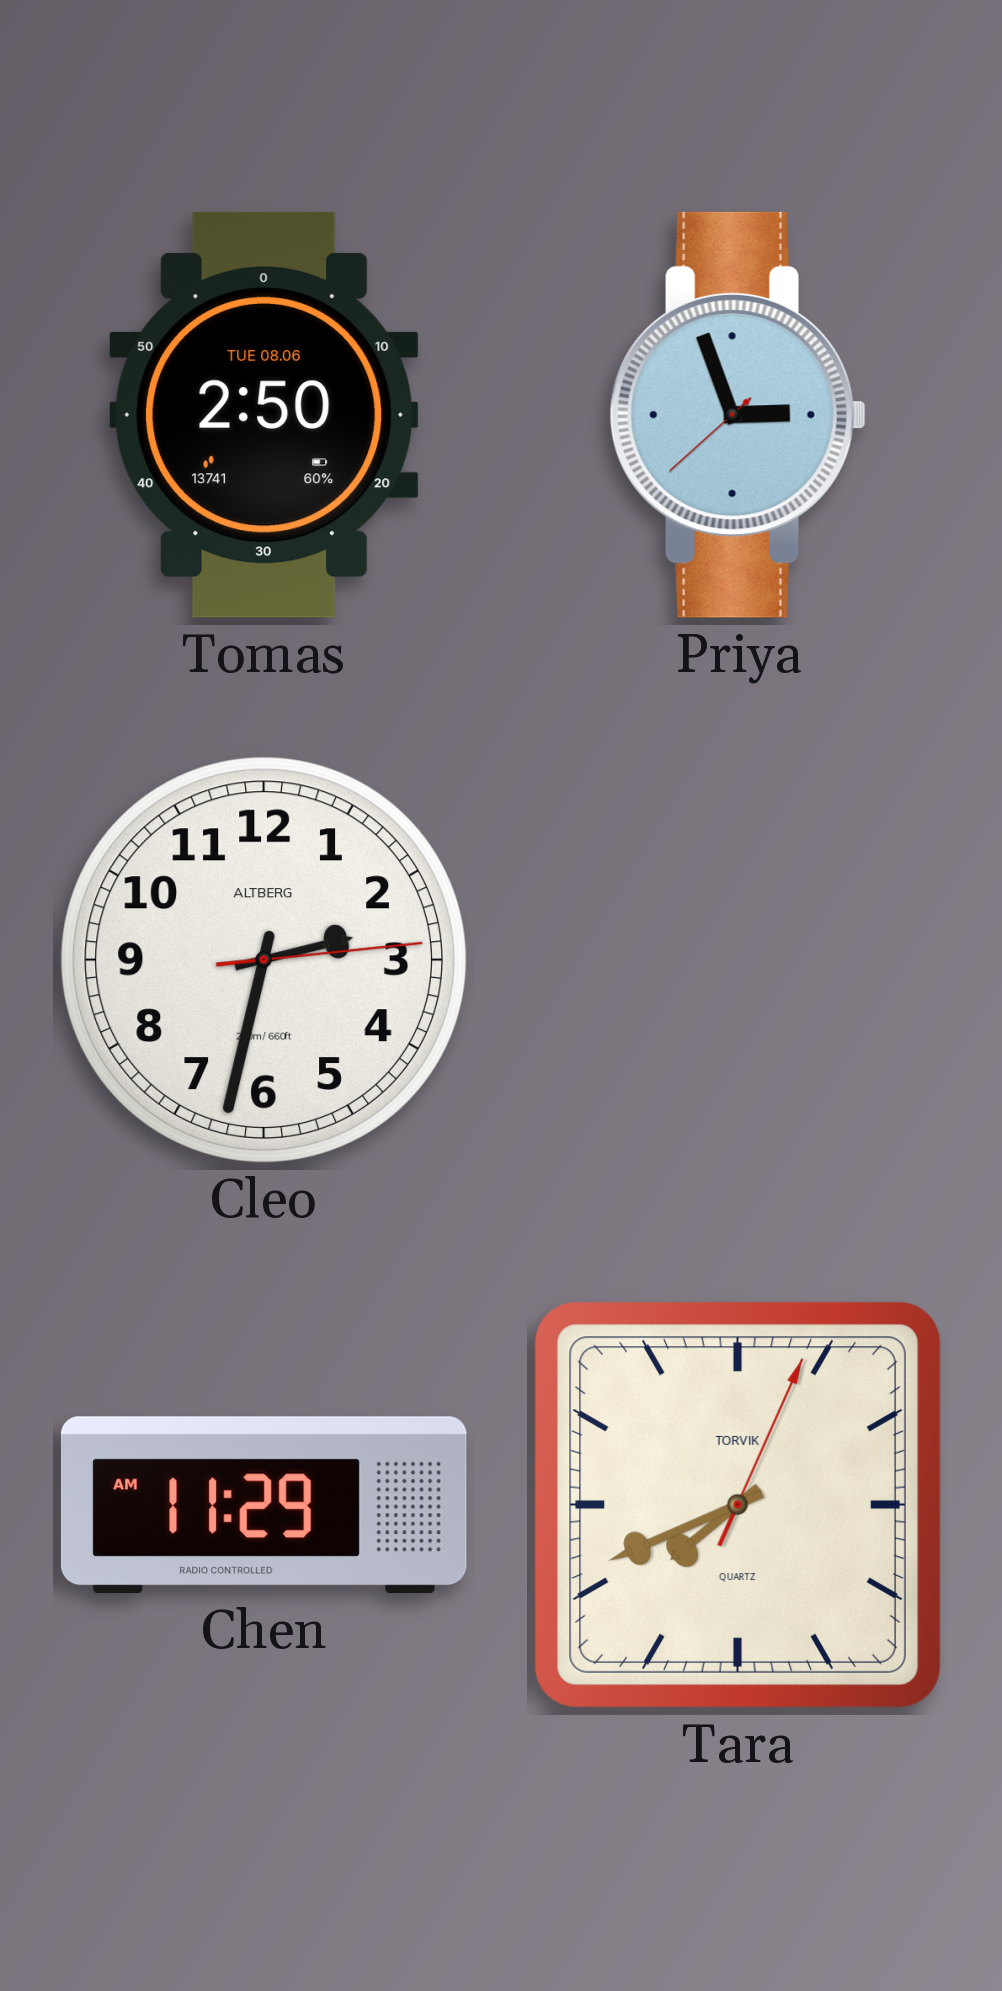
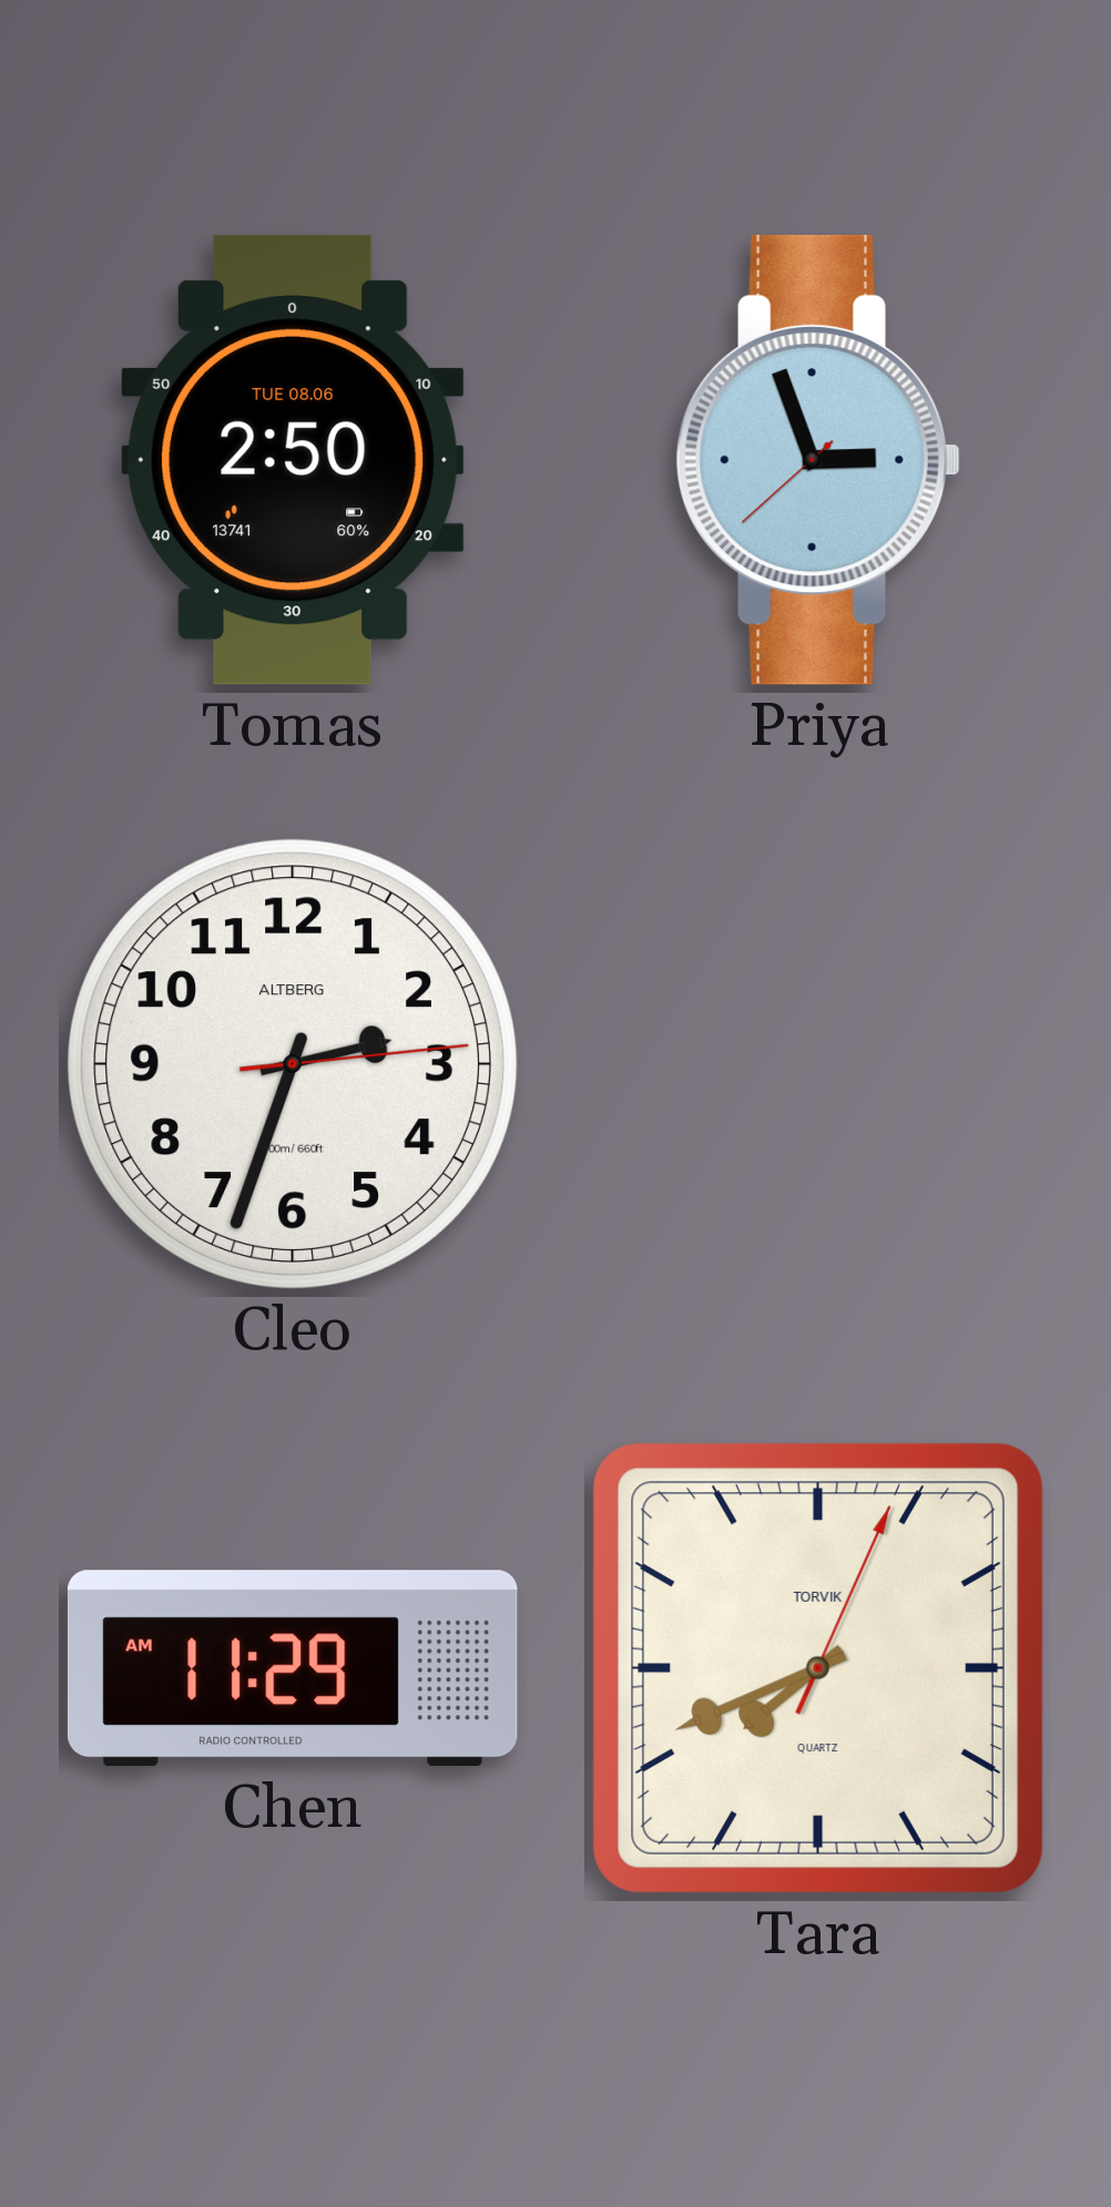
Cleo: 2:32 -> 2:33
